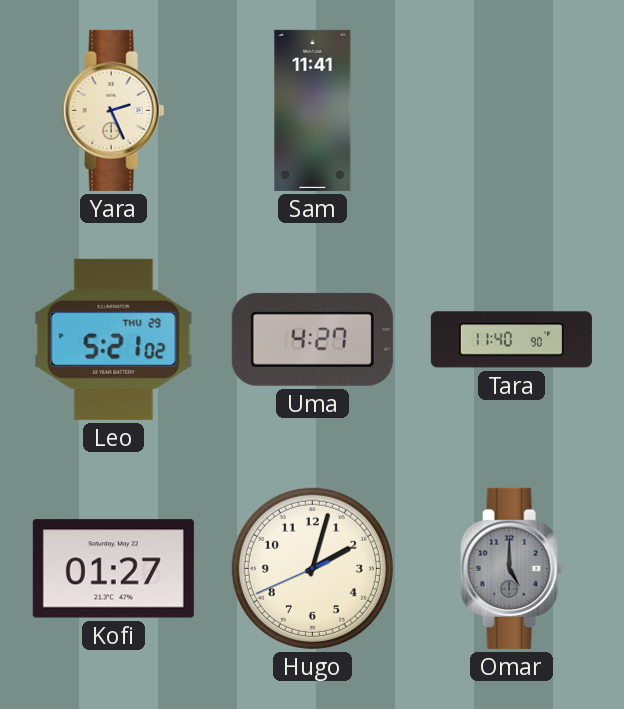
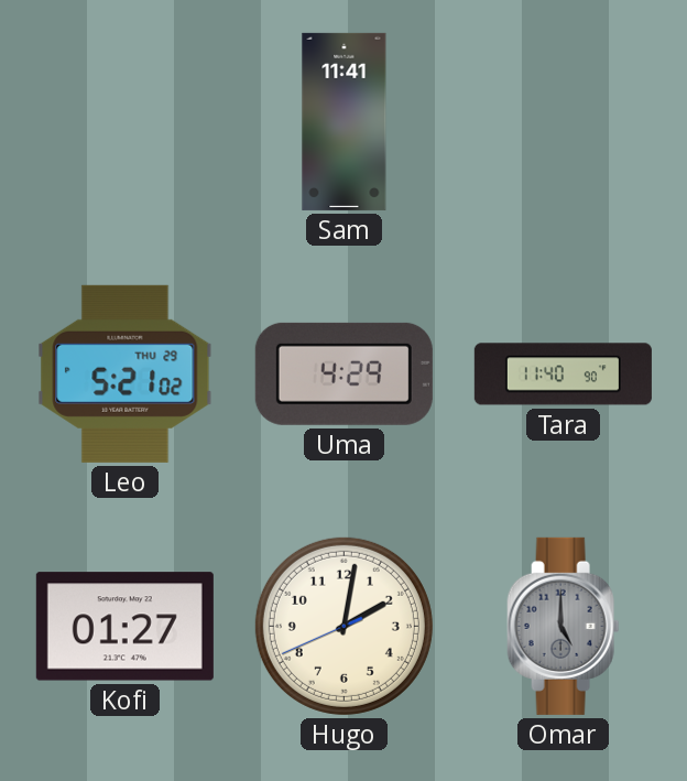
Yara: 2:26 -> none
Uma: 4:27 -> 4:29
Hugo: 2:02 -> 2:01
